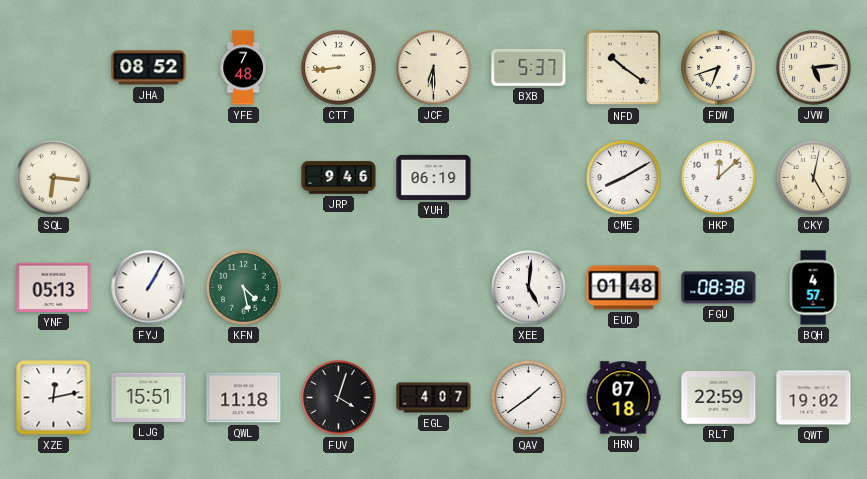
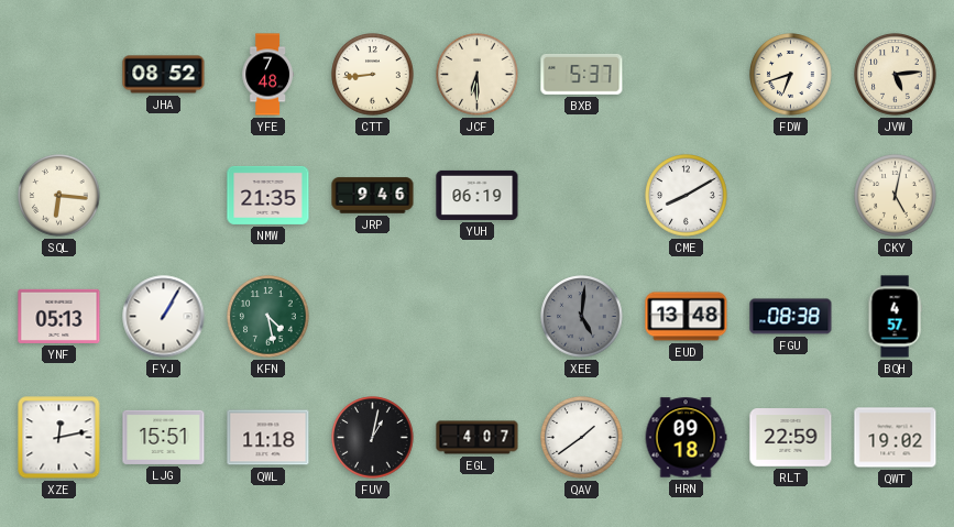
NFD: 10:21 -> none
NMW: none -> 21:35
HKP: 12:08 -> none
XEE dial: white -> grey
EUD: 01:48 -> 13:48
FUV: 4:03 -> 1:02
HRN: 07:18 -> 09:18
